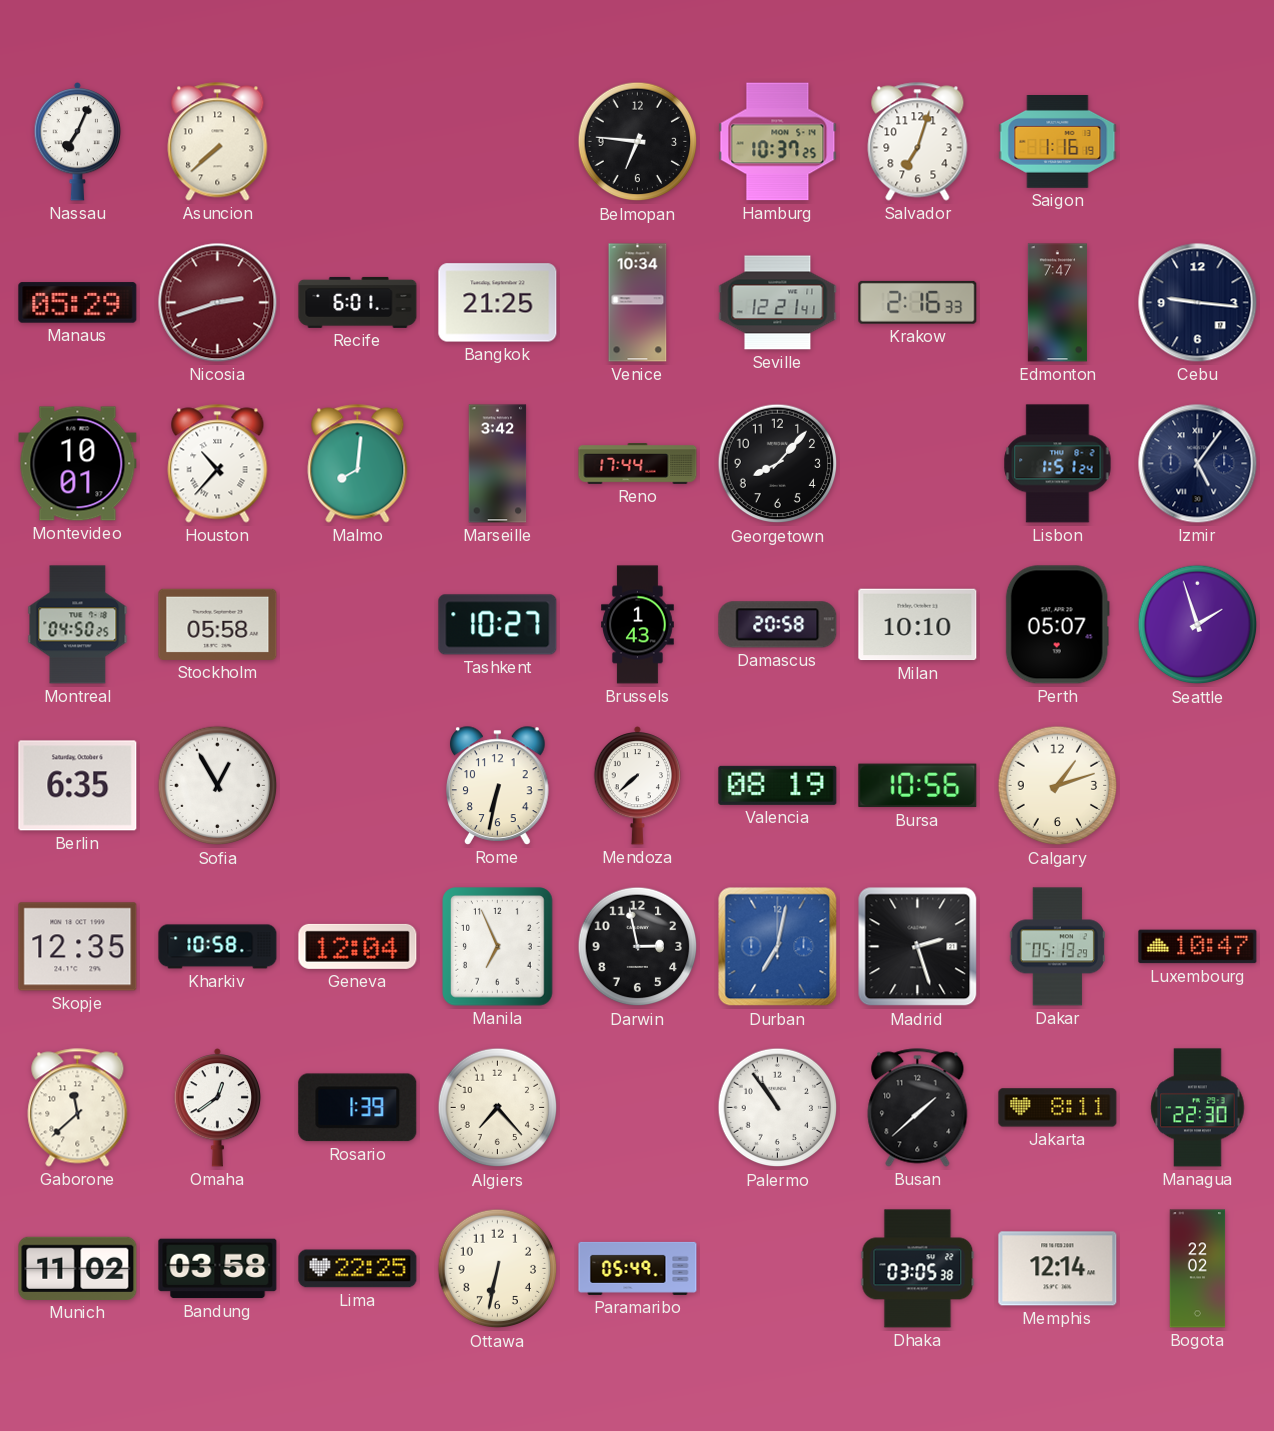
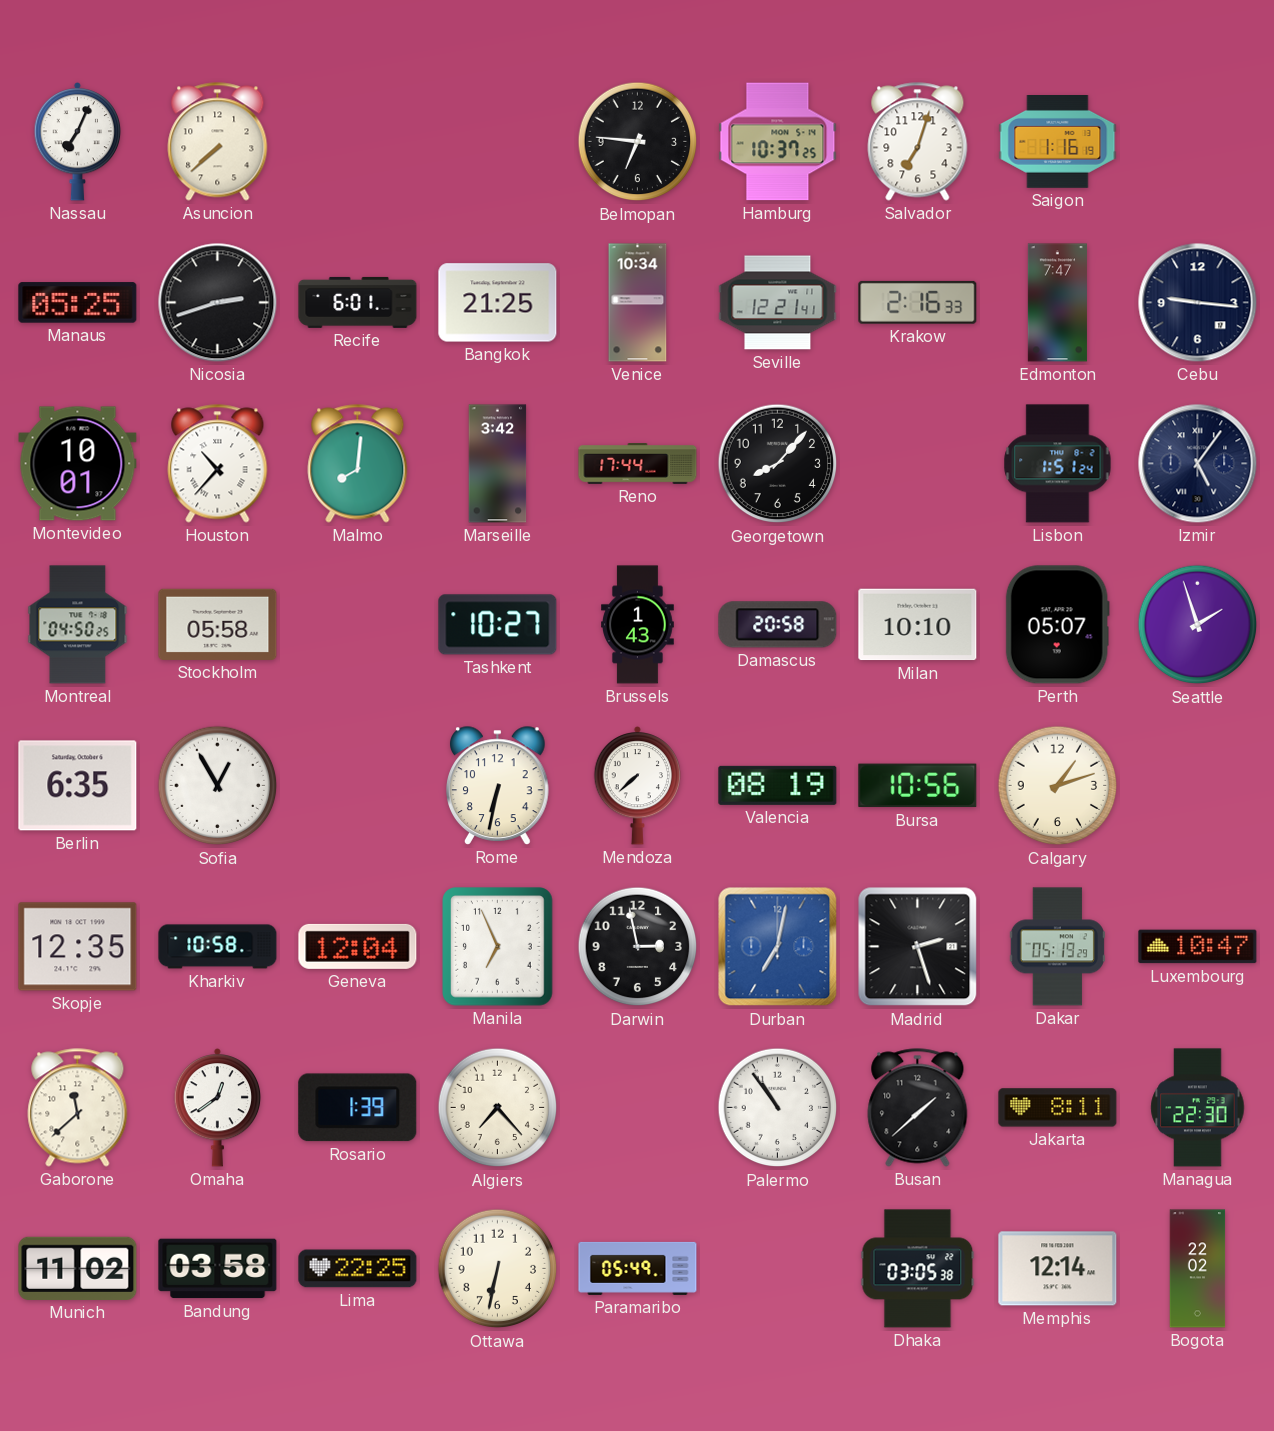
Manaus: 05:29 -> 05:25
Nicosia dial: burgundy -> black
